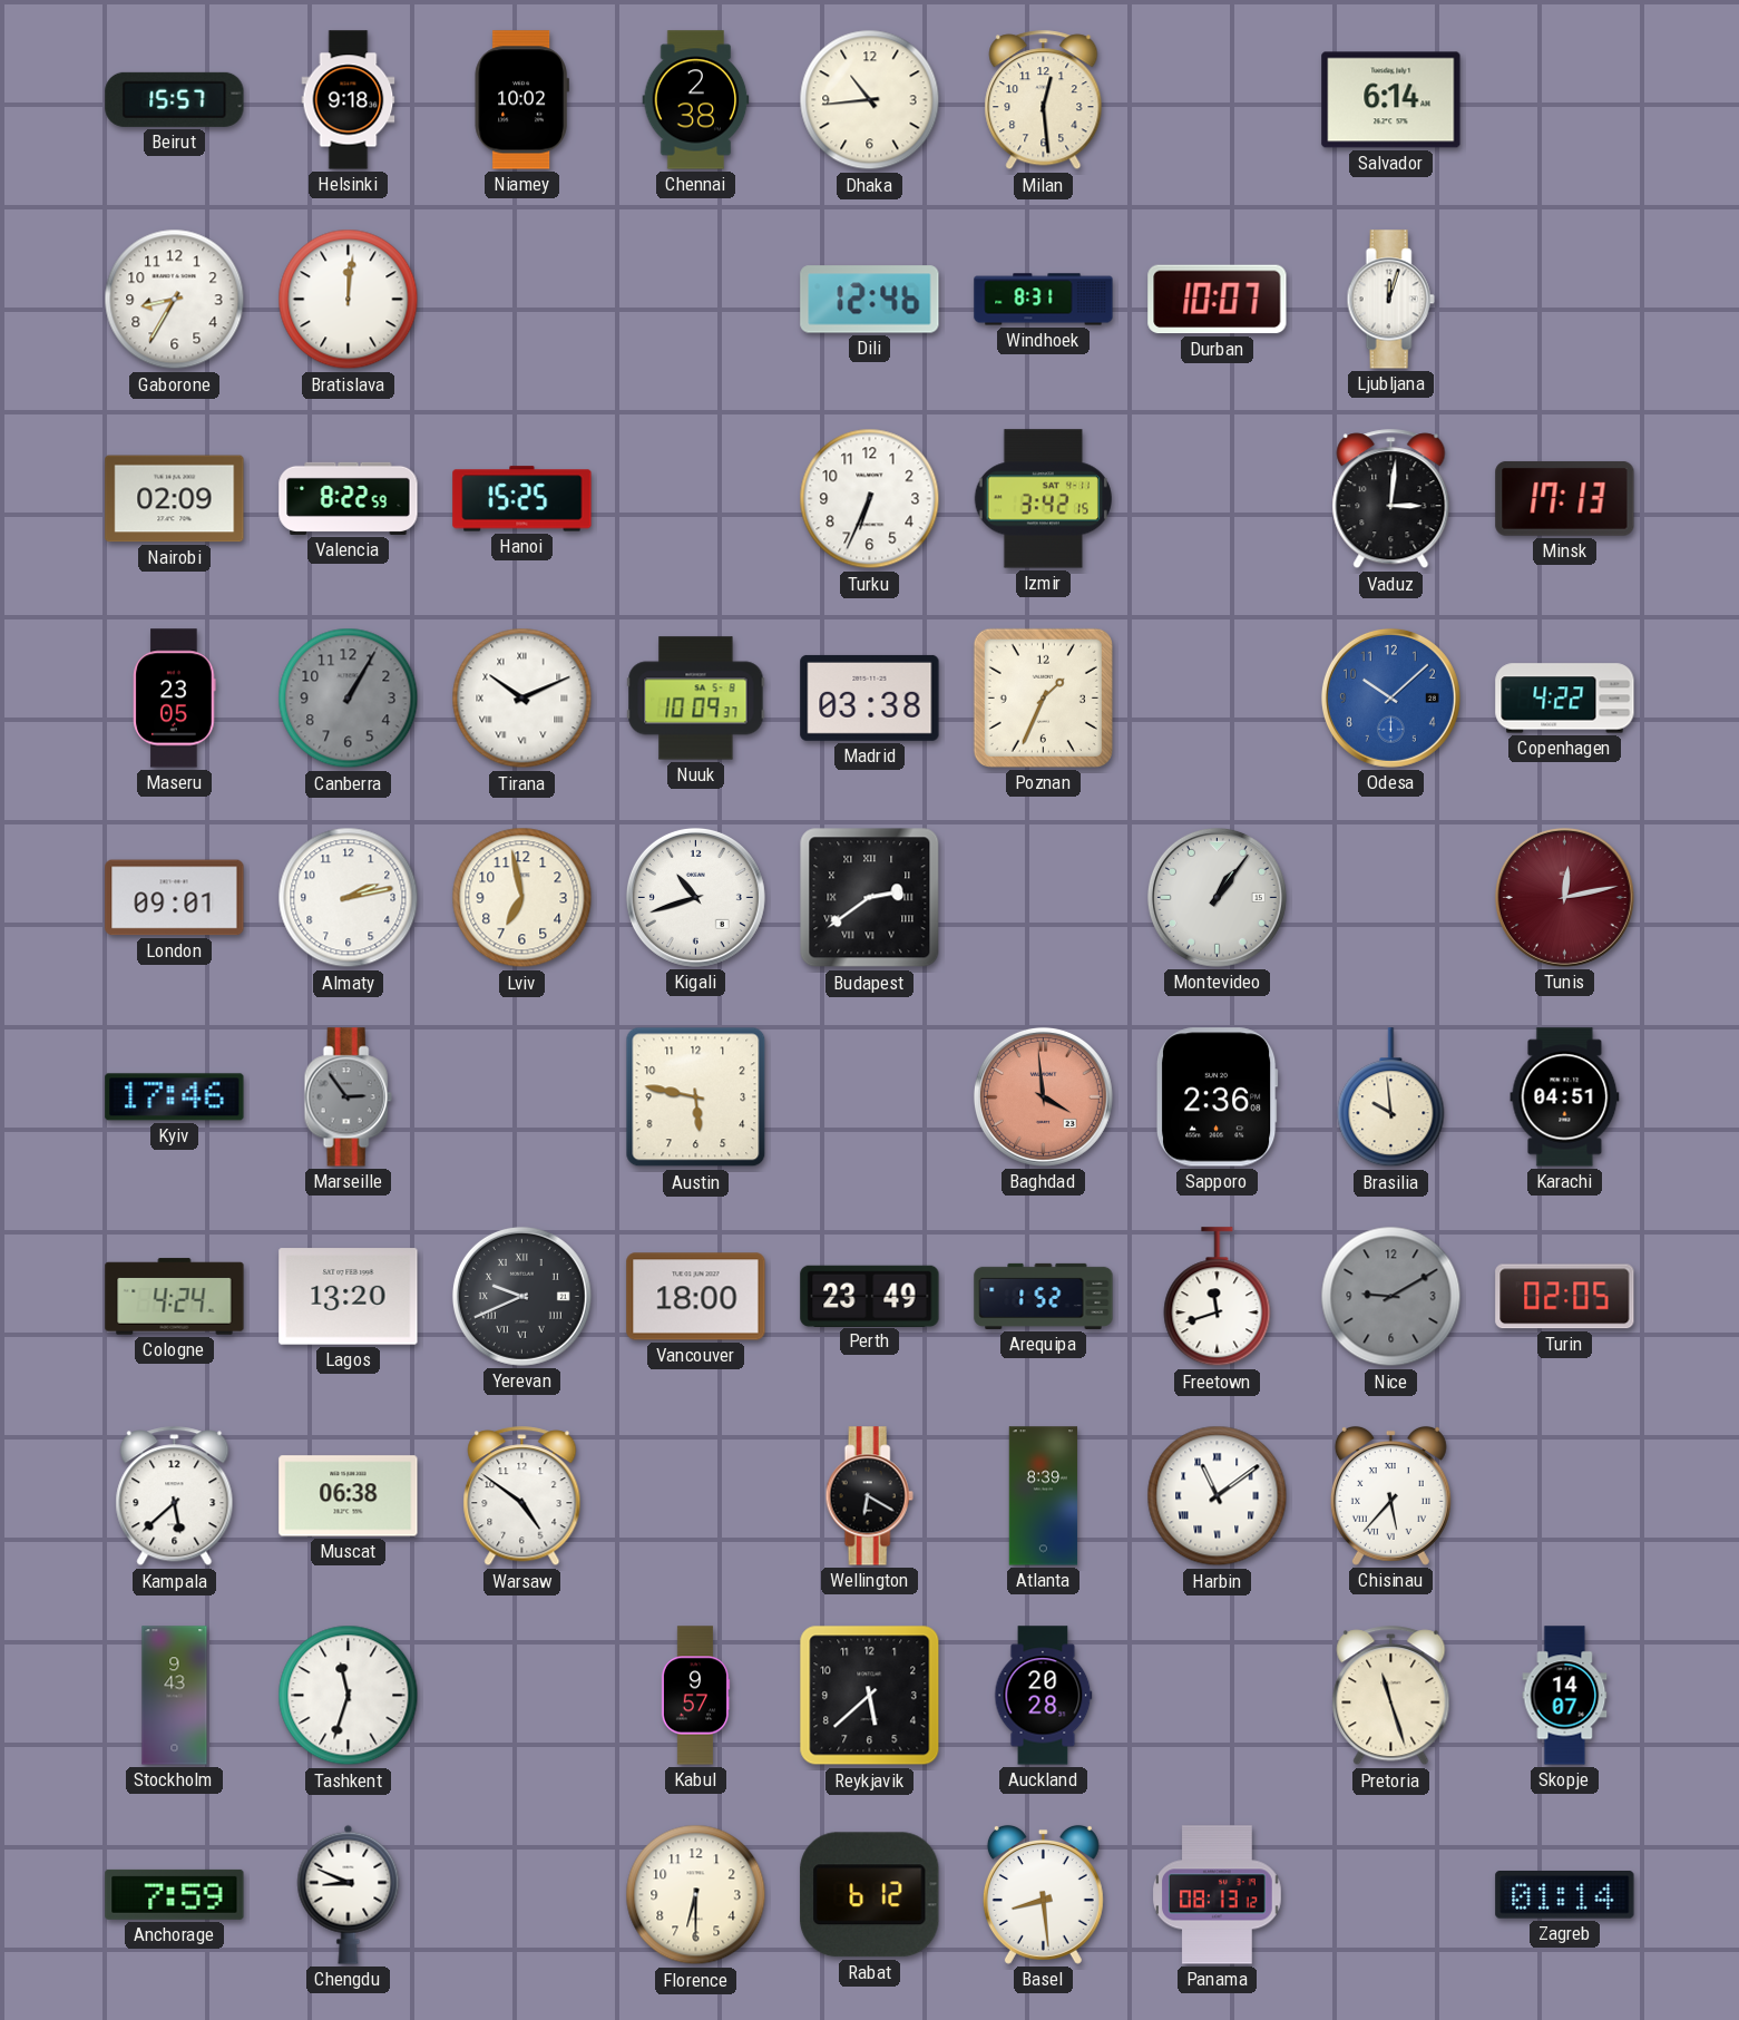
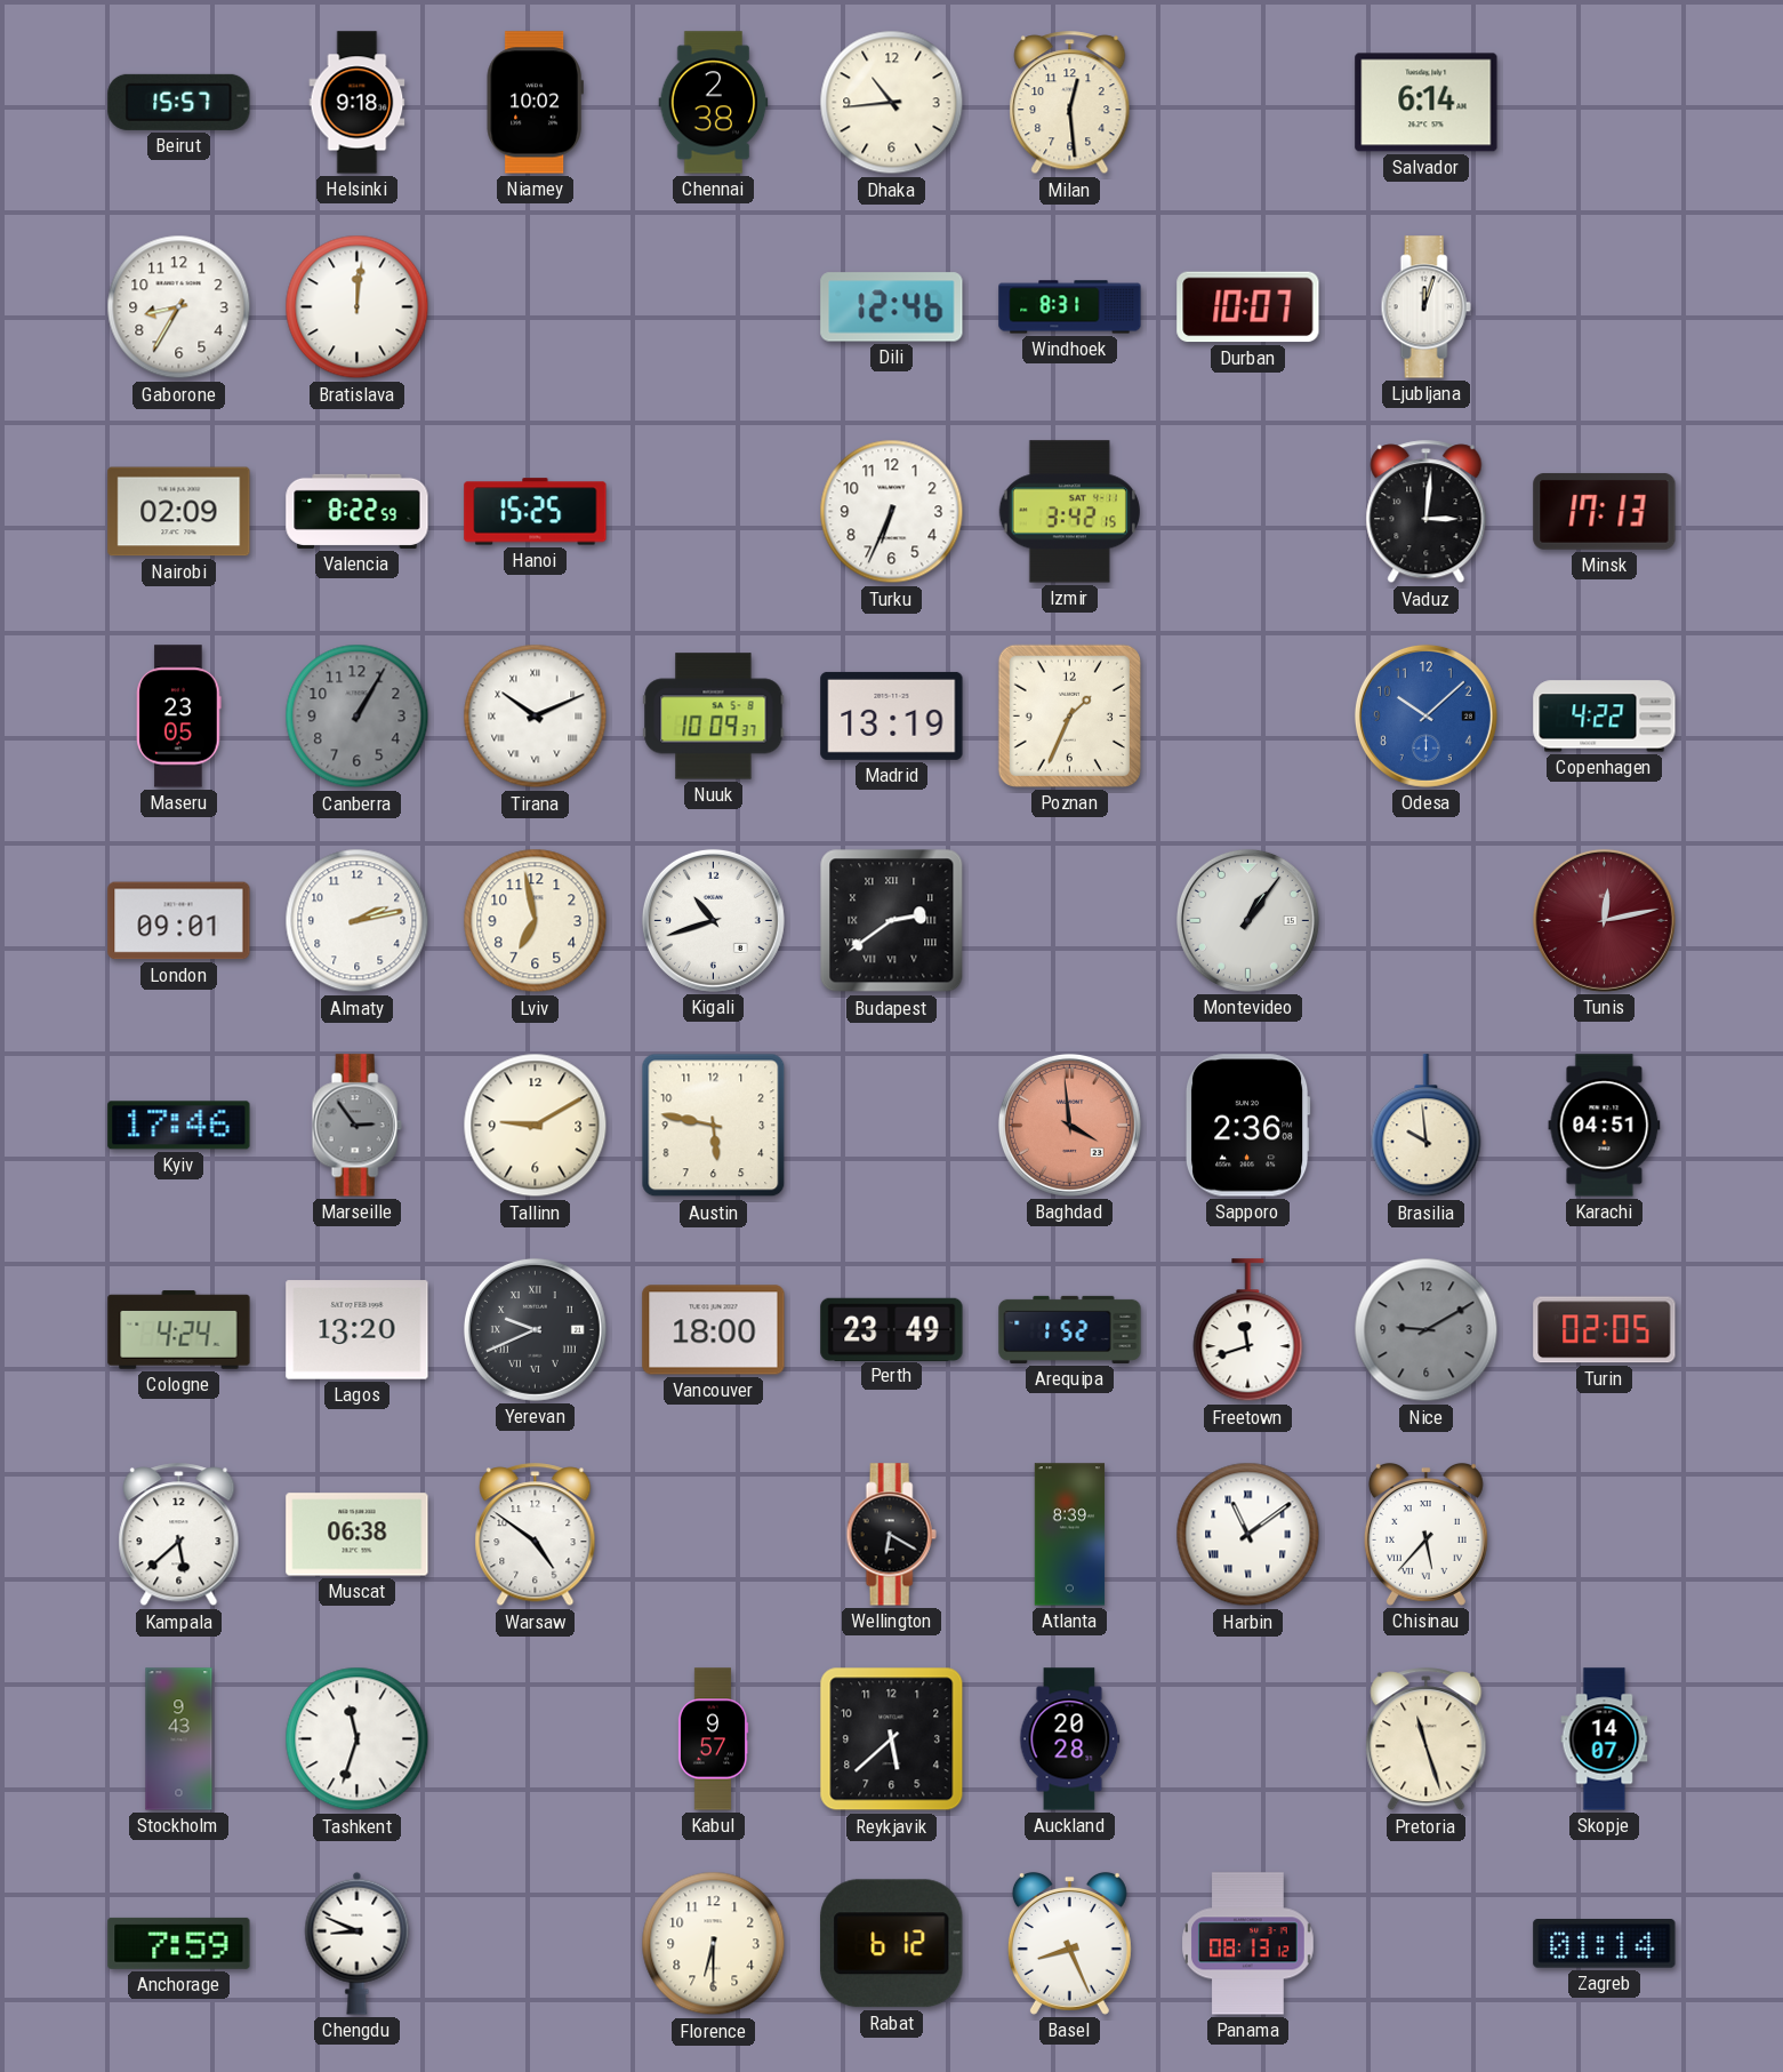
Madrid: 03:38 -> 13:19
Tallinn: none -> 9:10
Basel: 8:29 -> 8:26
